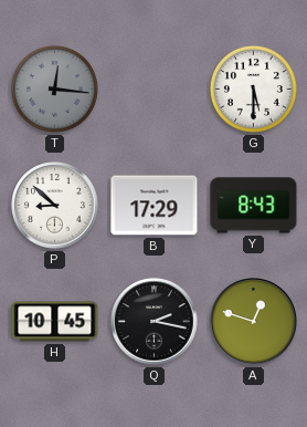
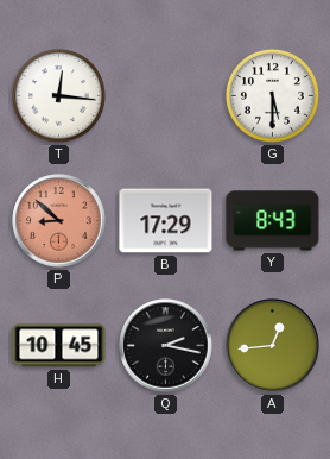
T dial: grey -> white
P dial: white -> salmon
A: 12:48 -> 12:44
